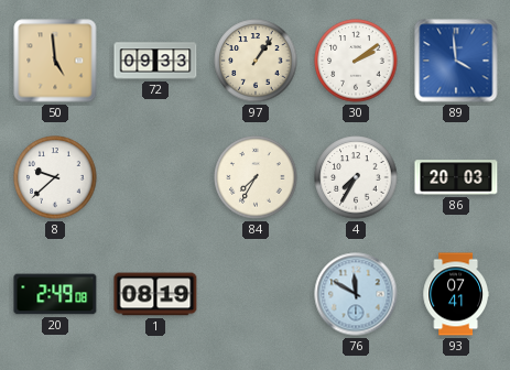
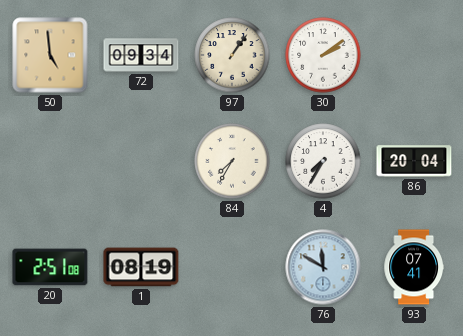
72: 09:33 -> 09:34
89: 3:59 -> none
8: 9:38 -> none
86: 20:03 -> 20:04
20: 2:49 -> 2:51
